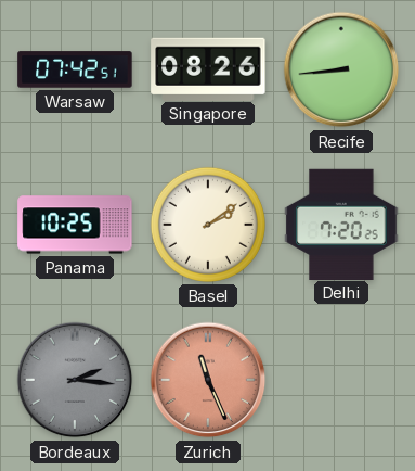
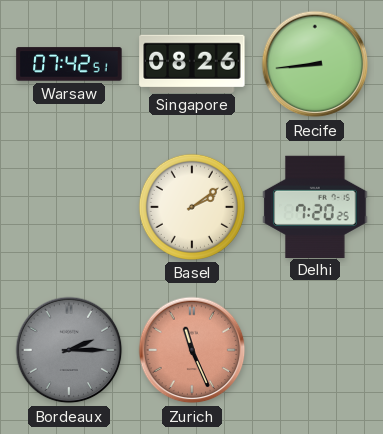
Panama: 10:25 -> none
Bordeaux: 2:16 -> 2:15
